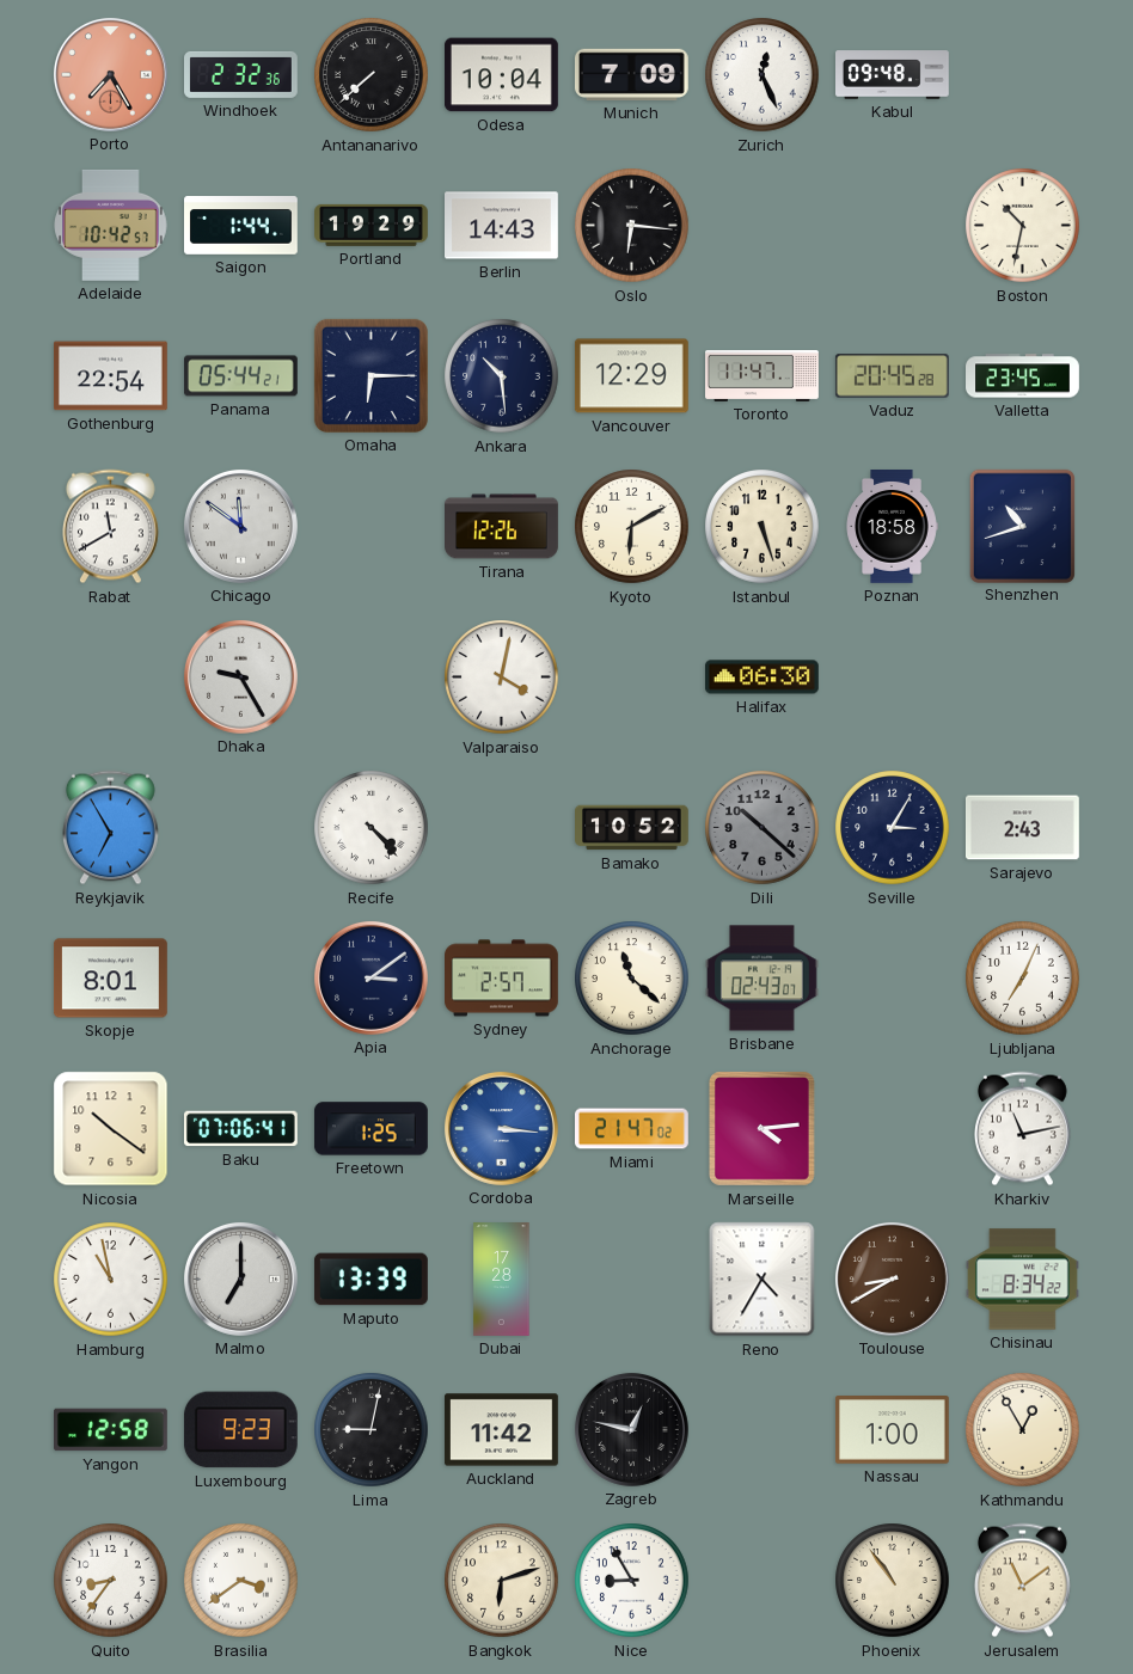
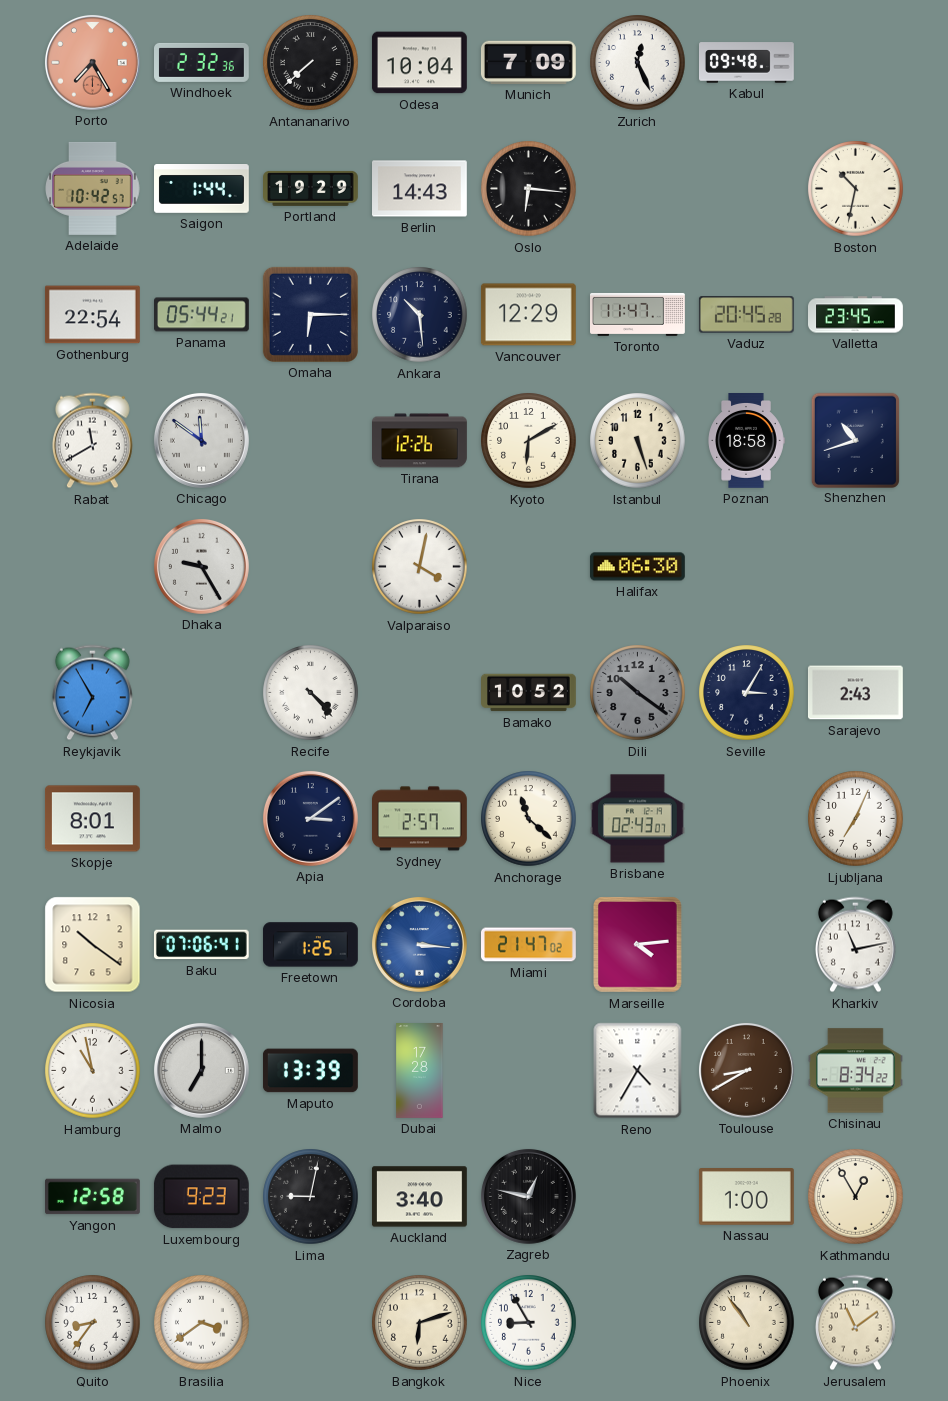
Dili: 10:22 -> 10:21
Auckland: 11:42 -> 3:40
